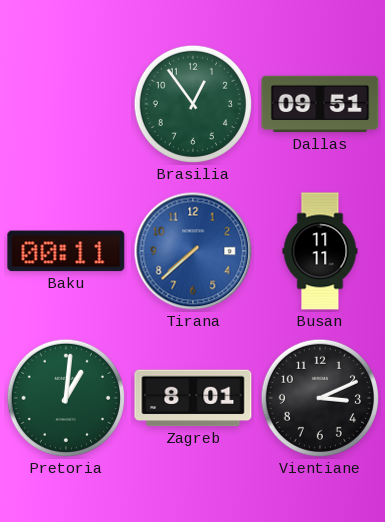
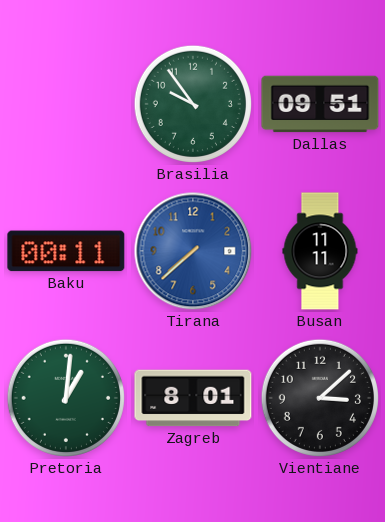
Brasilia: 12:54 -> 9:54
Vientiane: 3:11 -> 3:08
